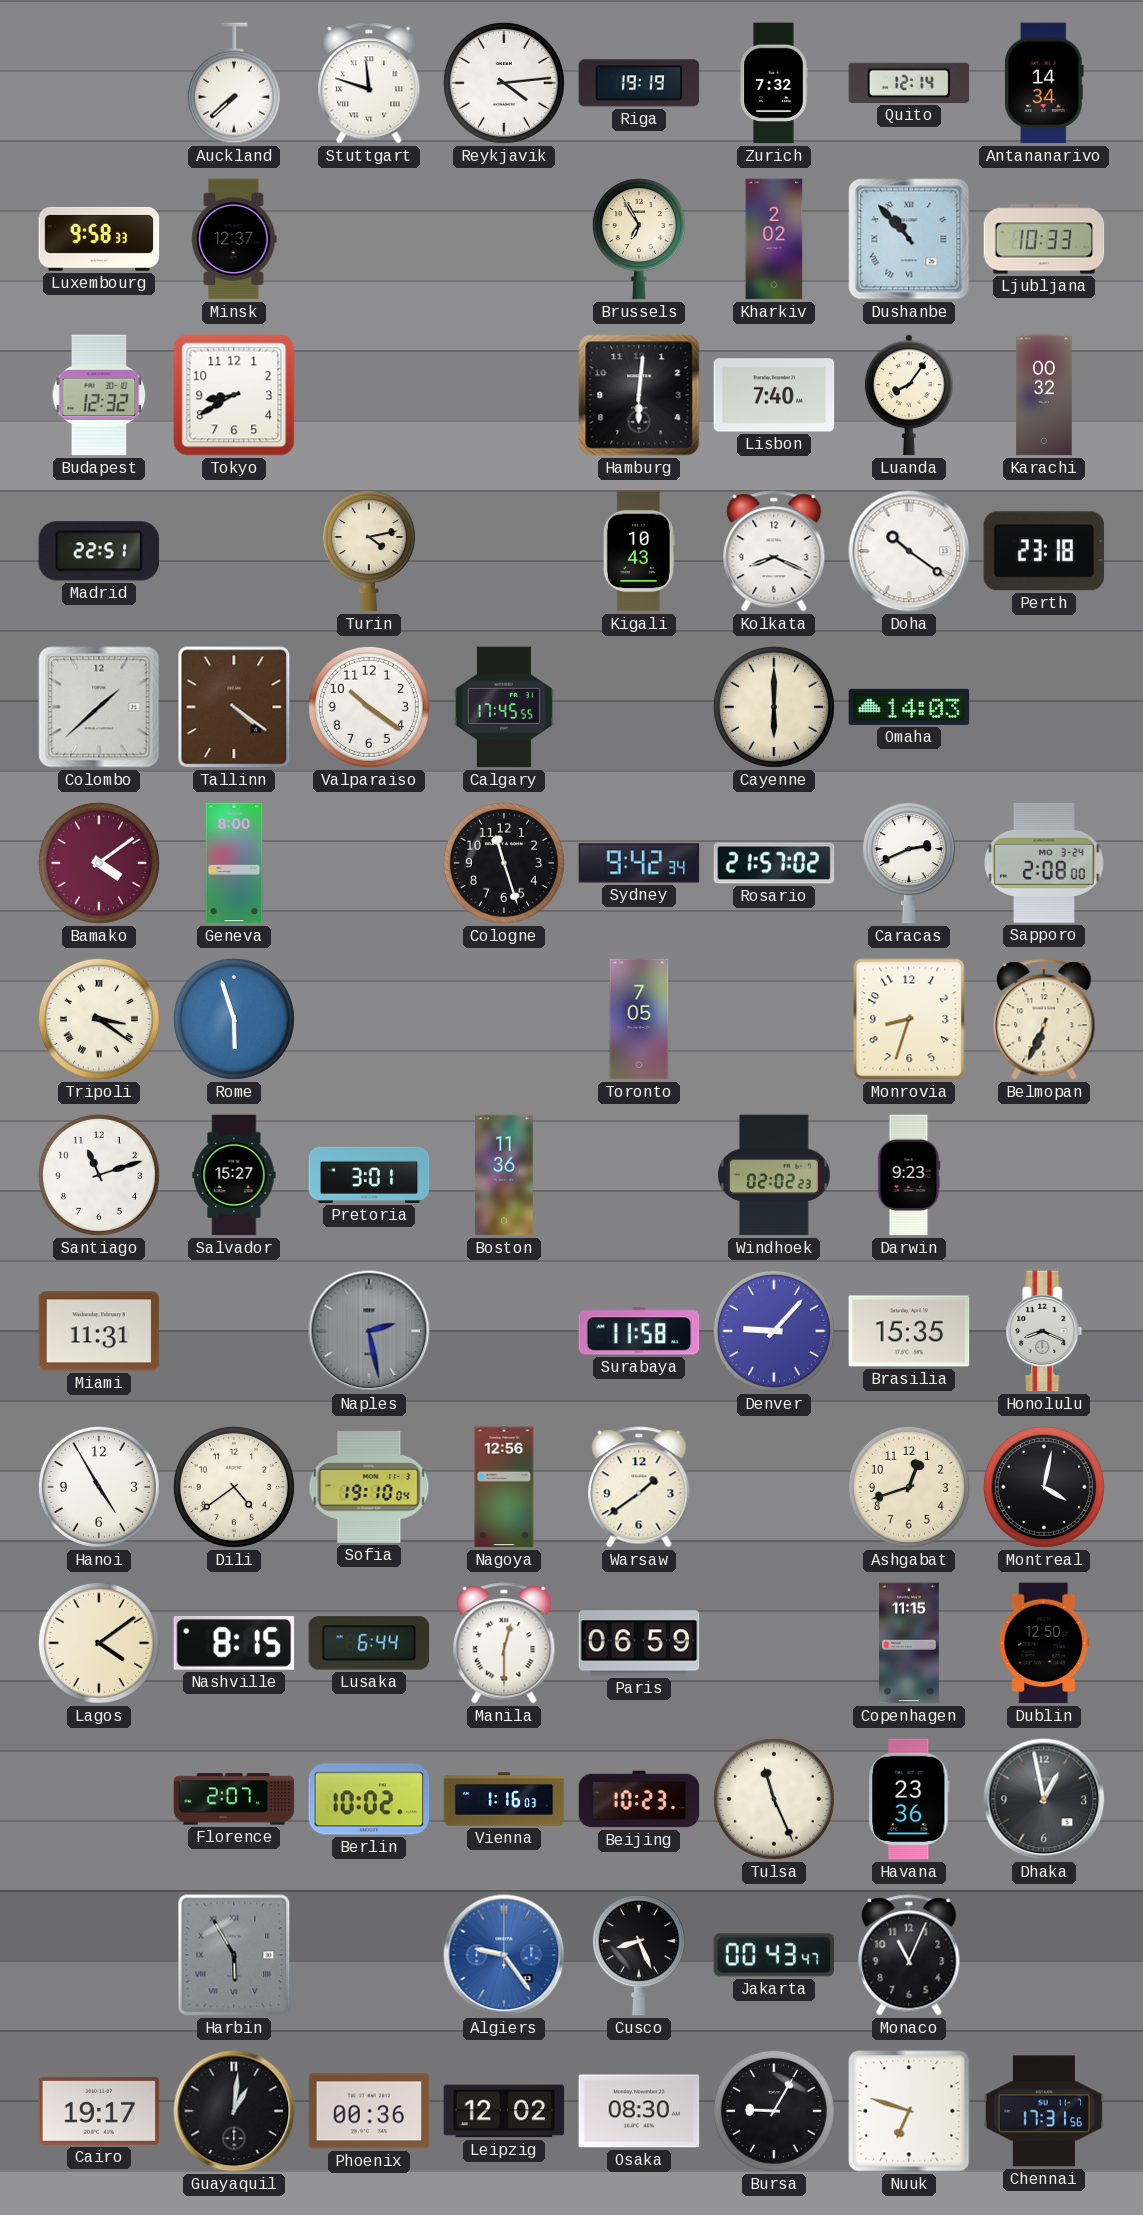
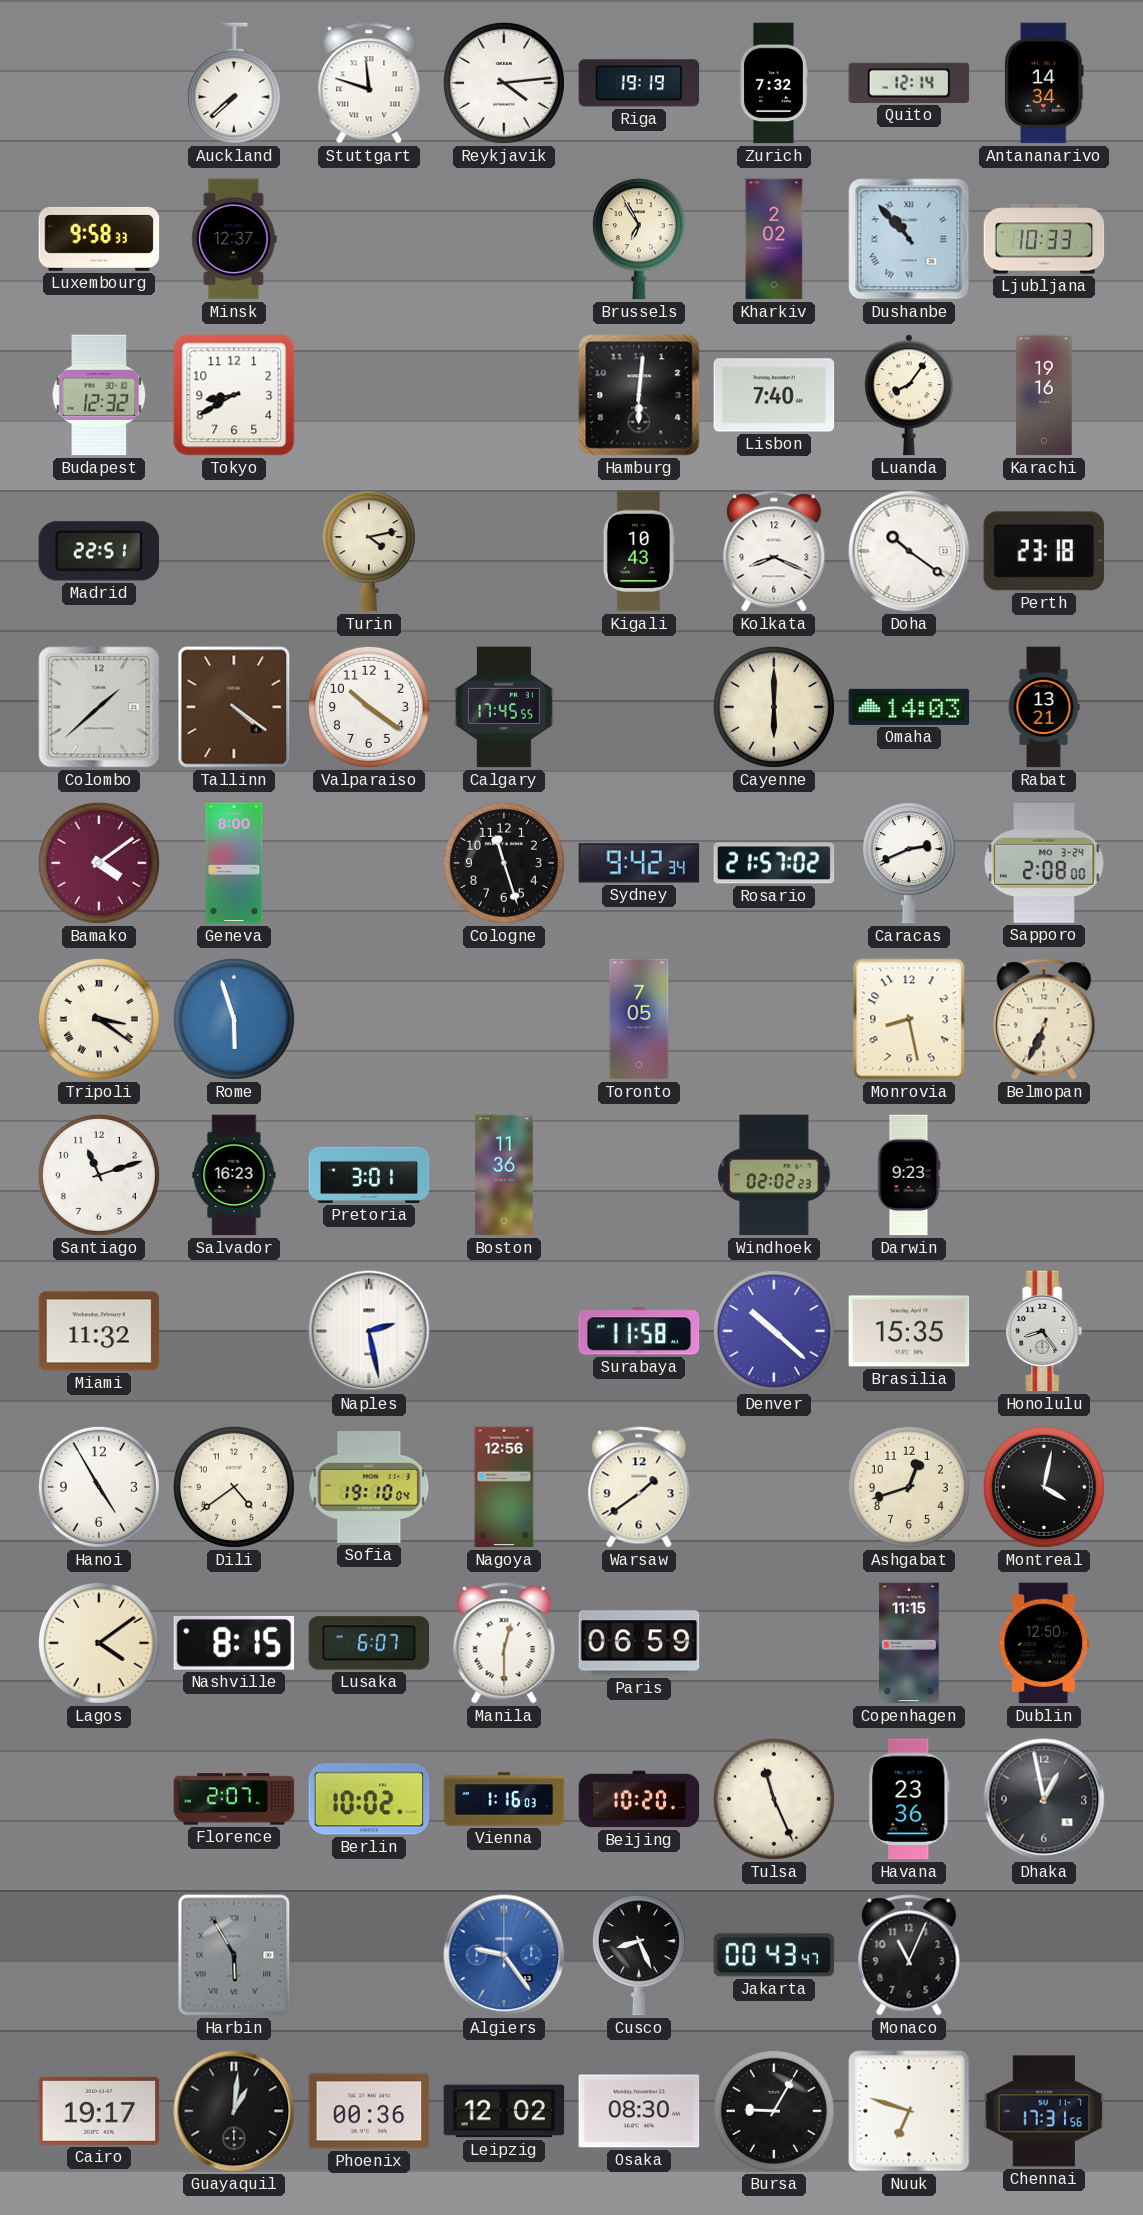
Karachi: 00:32 -> 19:16
Rabat: none -> 13:21
Monrovia: 8:33 -> 8:28
Salvador: 15:27 -> 16:23
Miami: 11:31 -> 11:32
Naples dial: grey -> white
Denver: 9:07 -> 10:22
Honolulu: 8:19 -> 8:24
Lusaka: 6:44 -> 6:07
Beijing: 10:23 -> 10:20
